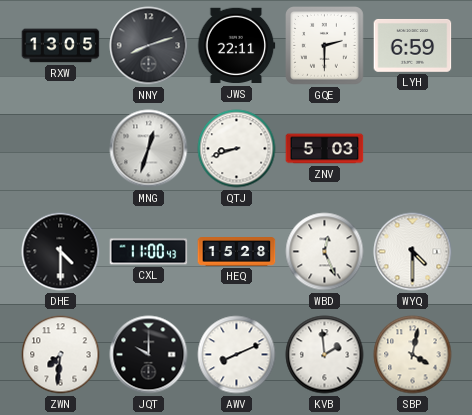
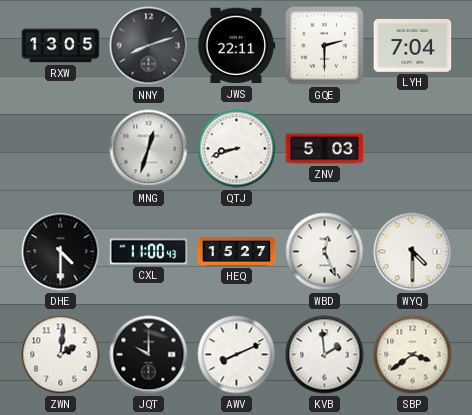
LYH: 6:59 -> 7:04
HEQ: 15:28 -> 15:27
ZWN: 7:31 -> 2:01
SBP: 4:02 -> 3:39
